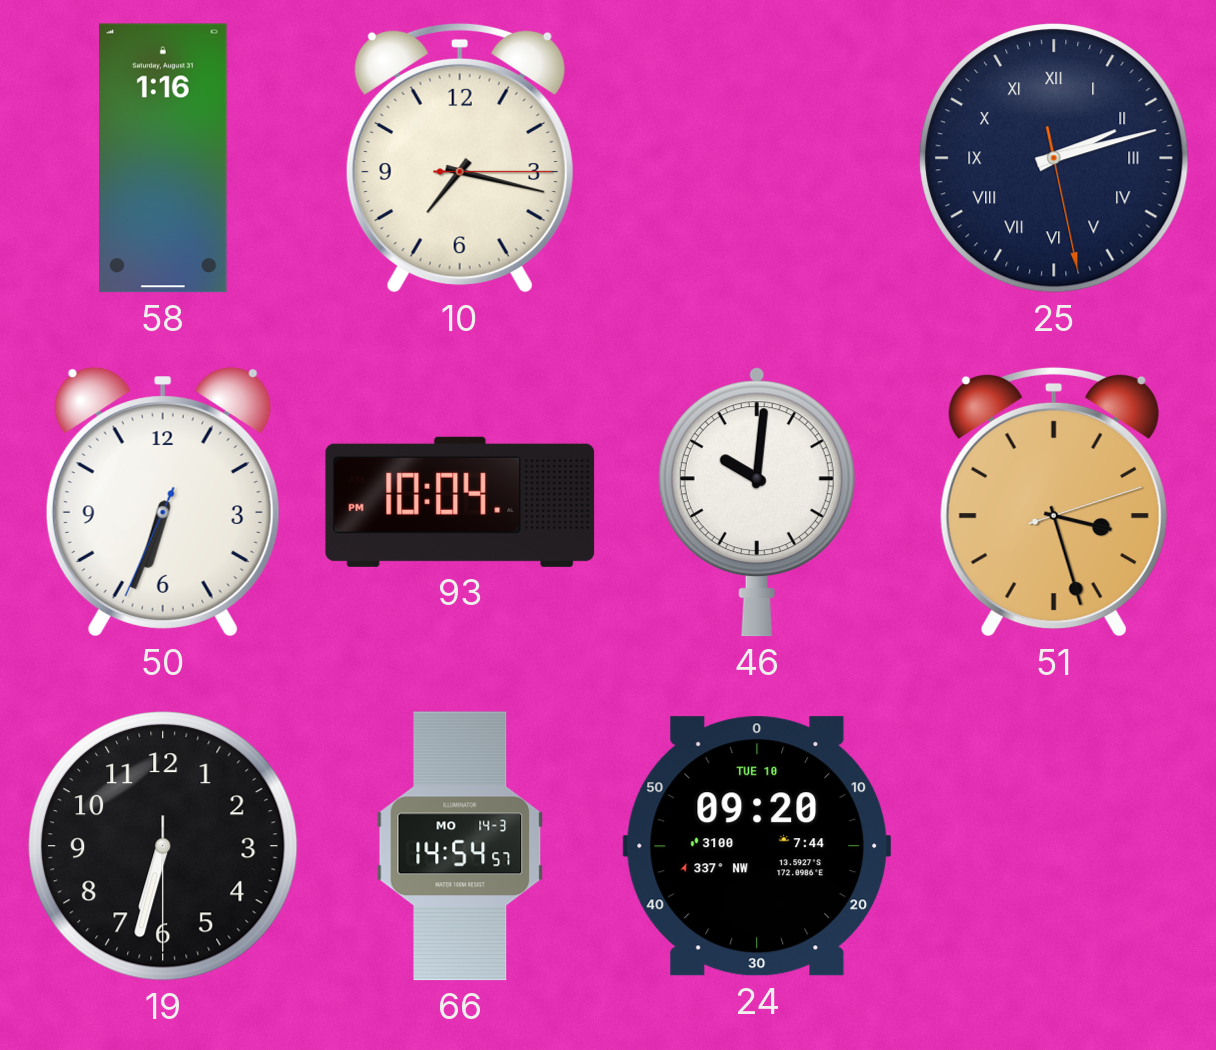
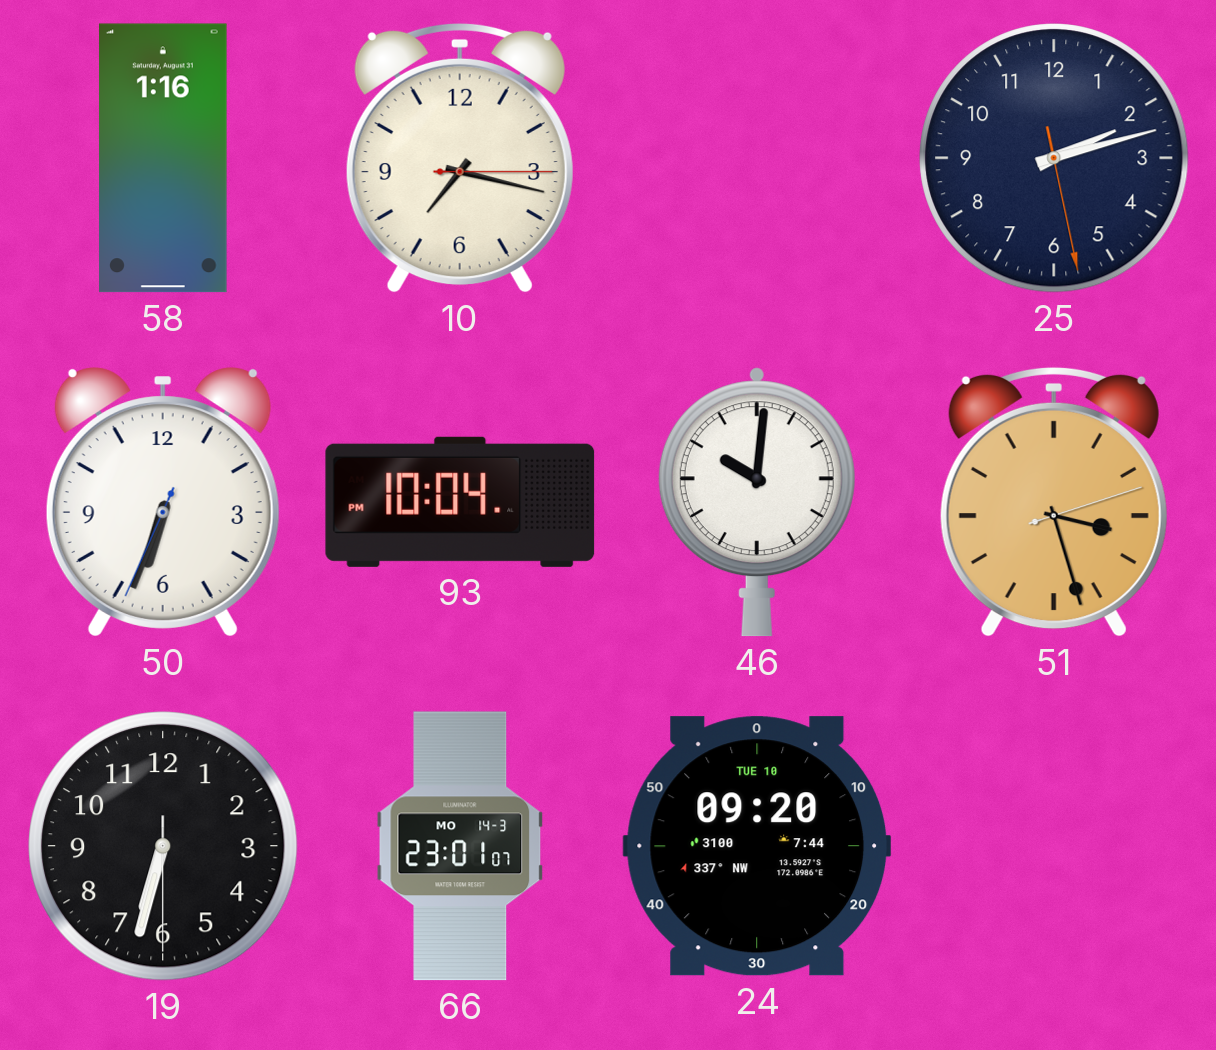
25 numerals: Roman -> Arabic
66: 14:54 -> 23:01
